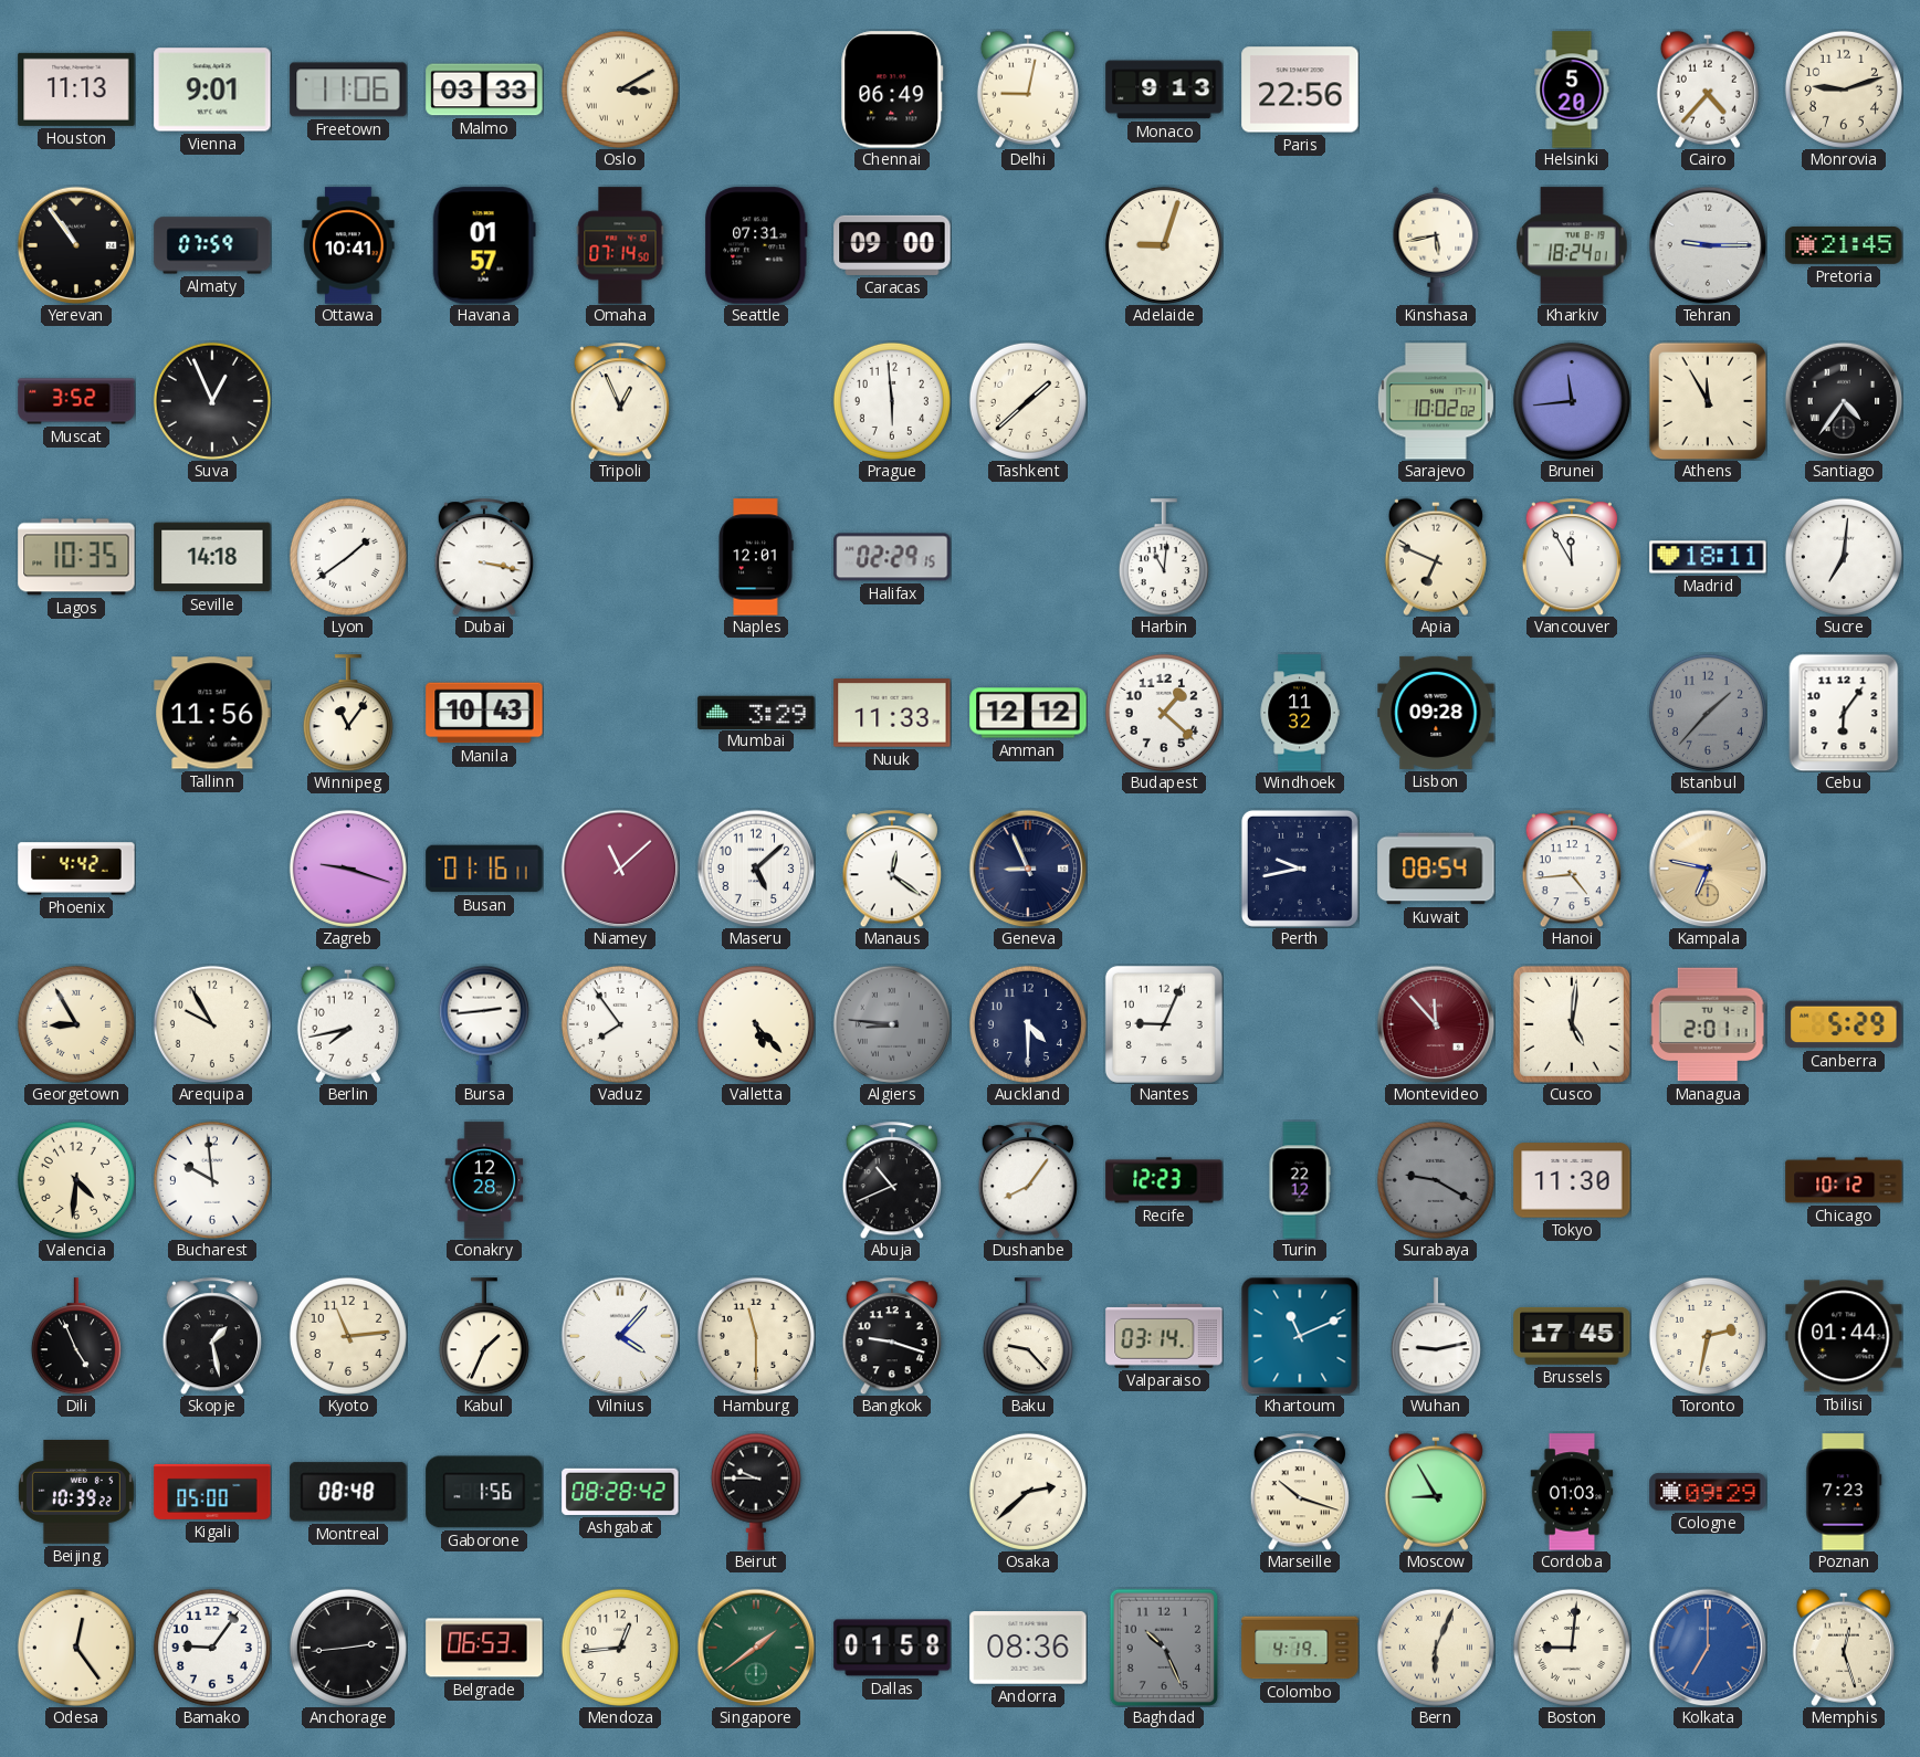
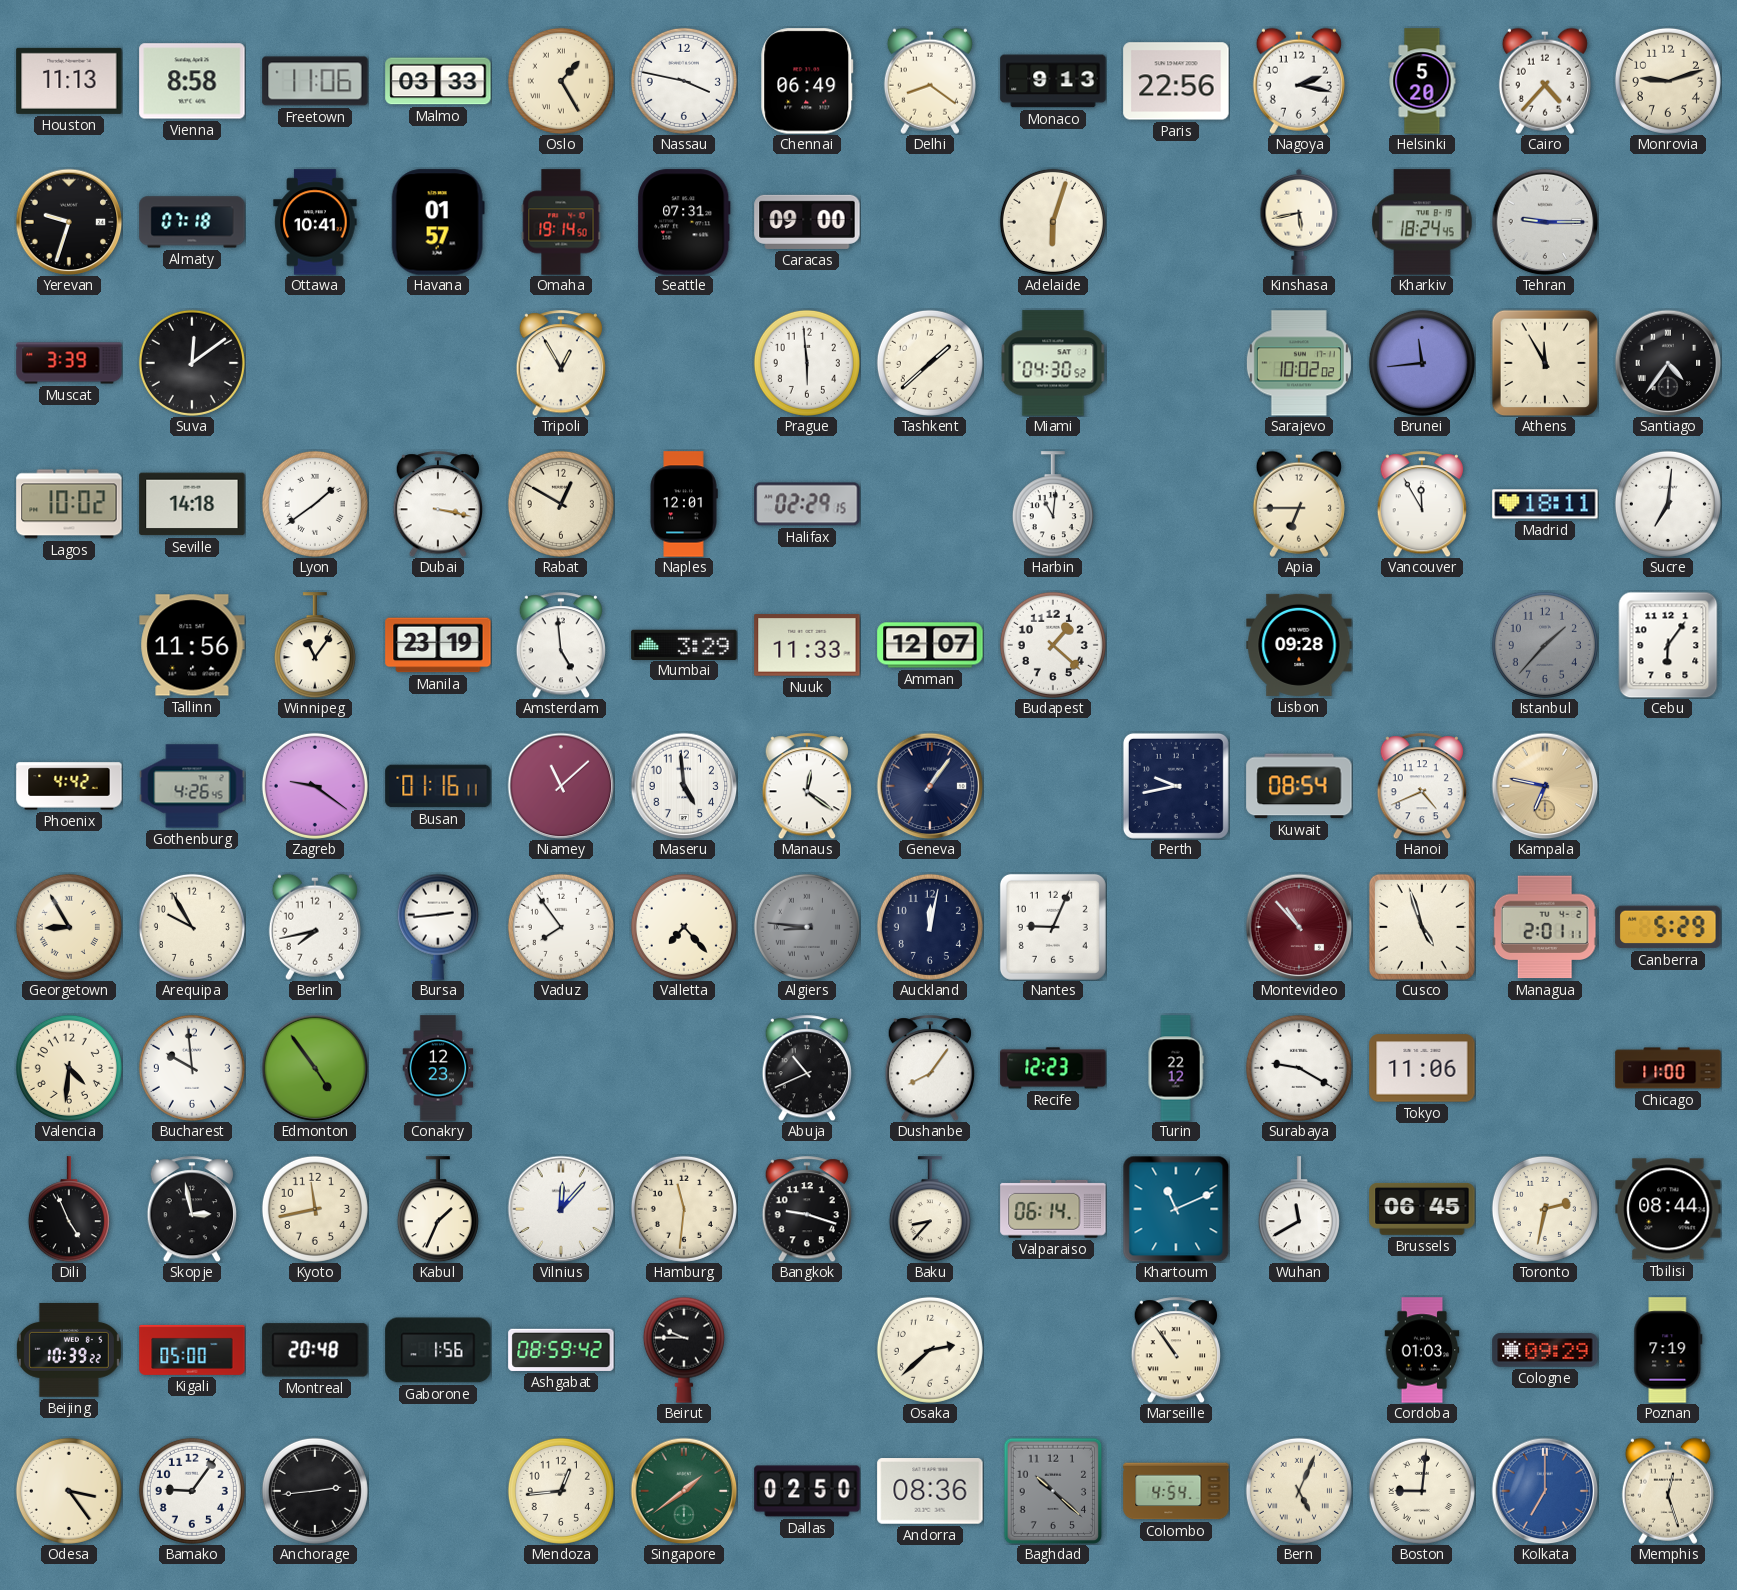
Vienna: 9:01 -> 8:58
Oslo: 3:10 -> 1:25
Nassau: none -> 3:47
Delhi: 9:02 -> 8:21
Nagoya: none -> 2:17
Yerevan: 10:54 -> 9:33
Almaty: 07:59 -> 07:18
Omaha: 07:14 -> 19:14
Adelaide: 9:03 -> 6:03
Kharkiv: 18:24:01 -> 18:24:45
Pretoria: 21:45 -> none
Muscat: 3:52 -> 3:39
Suva: 12:56 -> 12:09
Tripoli: 12:56 -> 12:55
Miami: none -> 04:30
Lagos: 10:35 -> 10:02
Rabat: none -> 12:50
Apia: 6:49 -> 6:45
Manila: 10:43 -> 23:19
Amsterdam: none -> 4:59
Amman: 12:12 -> 12:07
Windhoek: 11:32 -> none
Gothenburg: none -> 4:26
Zagreb: 9:18 -> 9:21
Maseru: 5:08 -> 4:59
Geneva: 8:56 -> 1:06
Hanoi: 4:44 -> 4:41
Valletta: 5:23 -> 7:23
Auckland: 4:30 -> 12:02
Montevideo: 11:53 -> 10:53
Cusco: 5:01 -> 4:57
Edmonton: none -> 4:54
Conakry: 12:28 -> 12:23
Surabaya dial: grey -> white
Tokyo: 11:30 -> 11:06
Chicago: 10:12 -> 11:00
Skopje: 1:28 -> 2:58
Kyoto: 11:14 -> 11:43
Vilnius: 4:07 -> 12:07
Hamburg: 11:30 -> 11:31
Baku: 9:23 -> 8:37
Valparaiso: 03:14 -> 06:14
Wuhan: 9:13 -> 11:40
Brussels: 17:45 -> 06:45
Tbilisi: 01:44 -> 08:44
Montreal: 08:48 -> 20:48
Ashgabat: 08:28 -> 08:59
Marseille: 10:18 -> 10:54
Moscow: 8:55 -> none
Poznan: 7:23 -> 7:19
Odesa: 12:24 -> 3:24
Belgrade: 06:53 -> none
Dallas: 01:58 -> 02:50
Baghdad: 10:26 -> 10:22
Colombo: 4:19 -> 4:54
Bern: 6:04 -> 5:04
